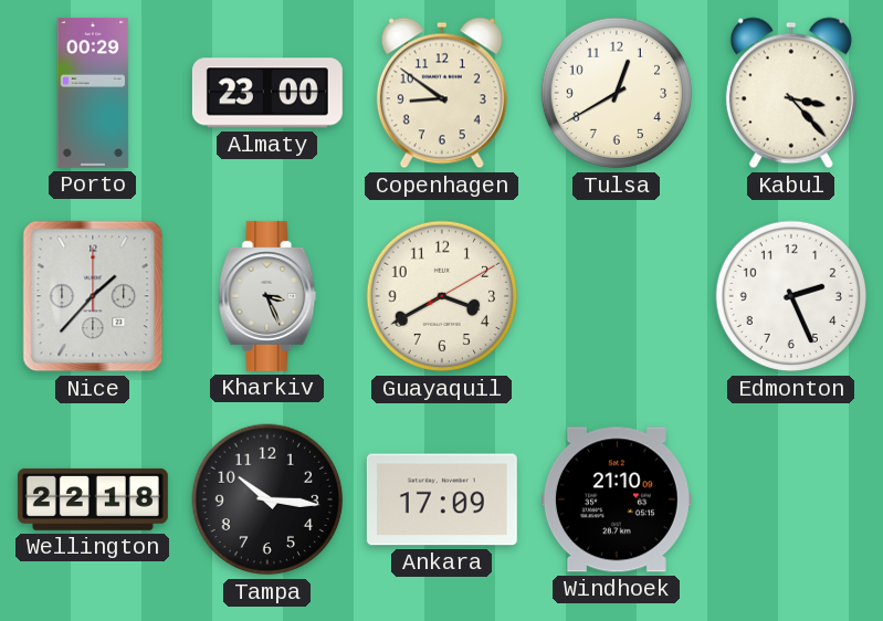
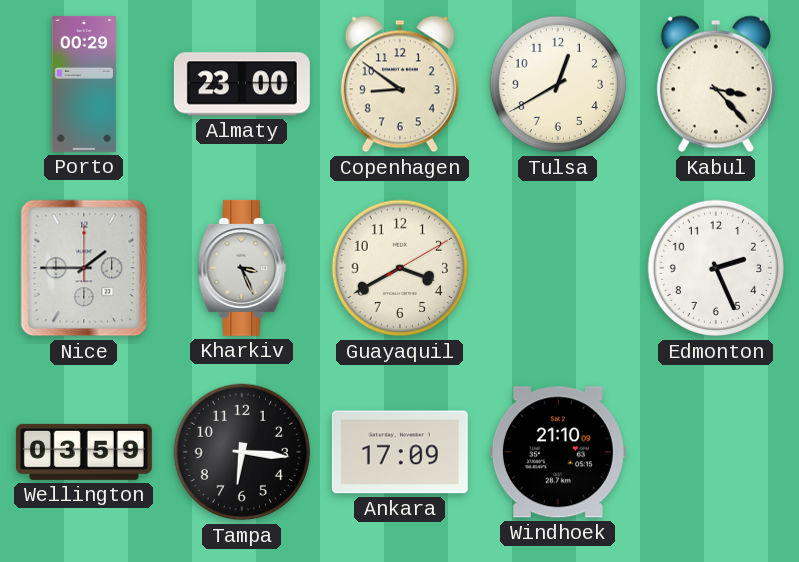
Nice: 1:37 -> 1:45
Wellington: 22:18 -> 03:59
Tampa: 10:16 -> 6:16
